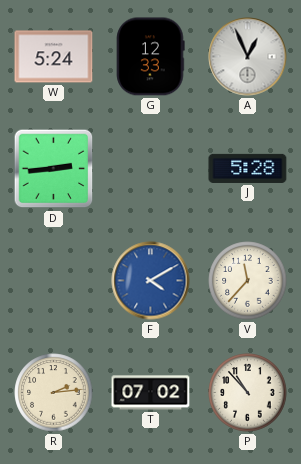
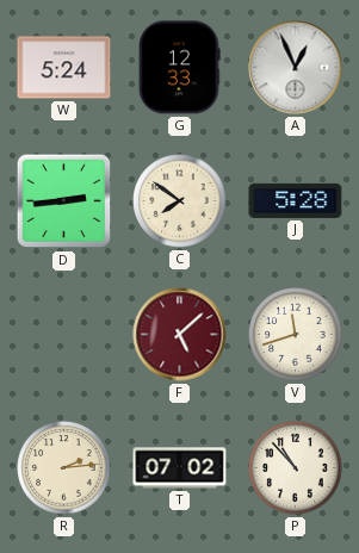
C: none -> 7:51
F: 4:10 -> 5:08
F dial: blue -> burgundy
V: 11:37 -> 11:42
